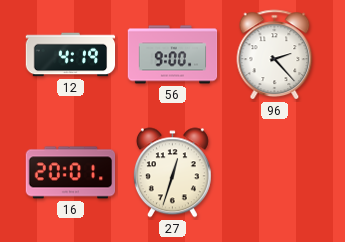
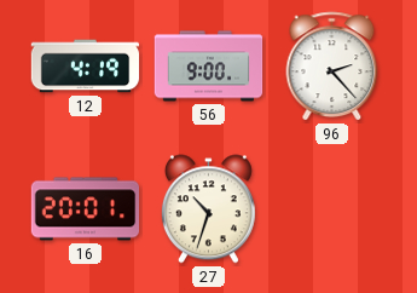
27: 12:33 -> 10:33
